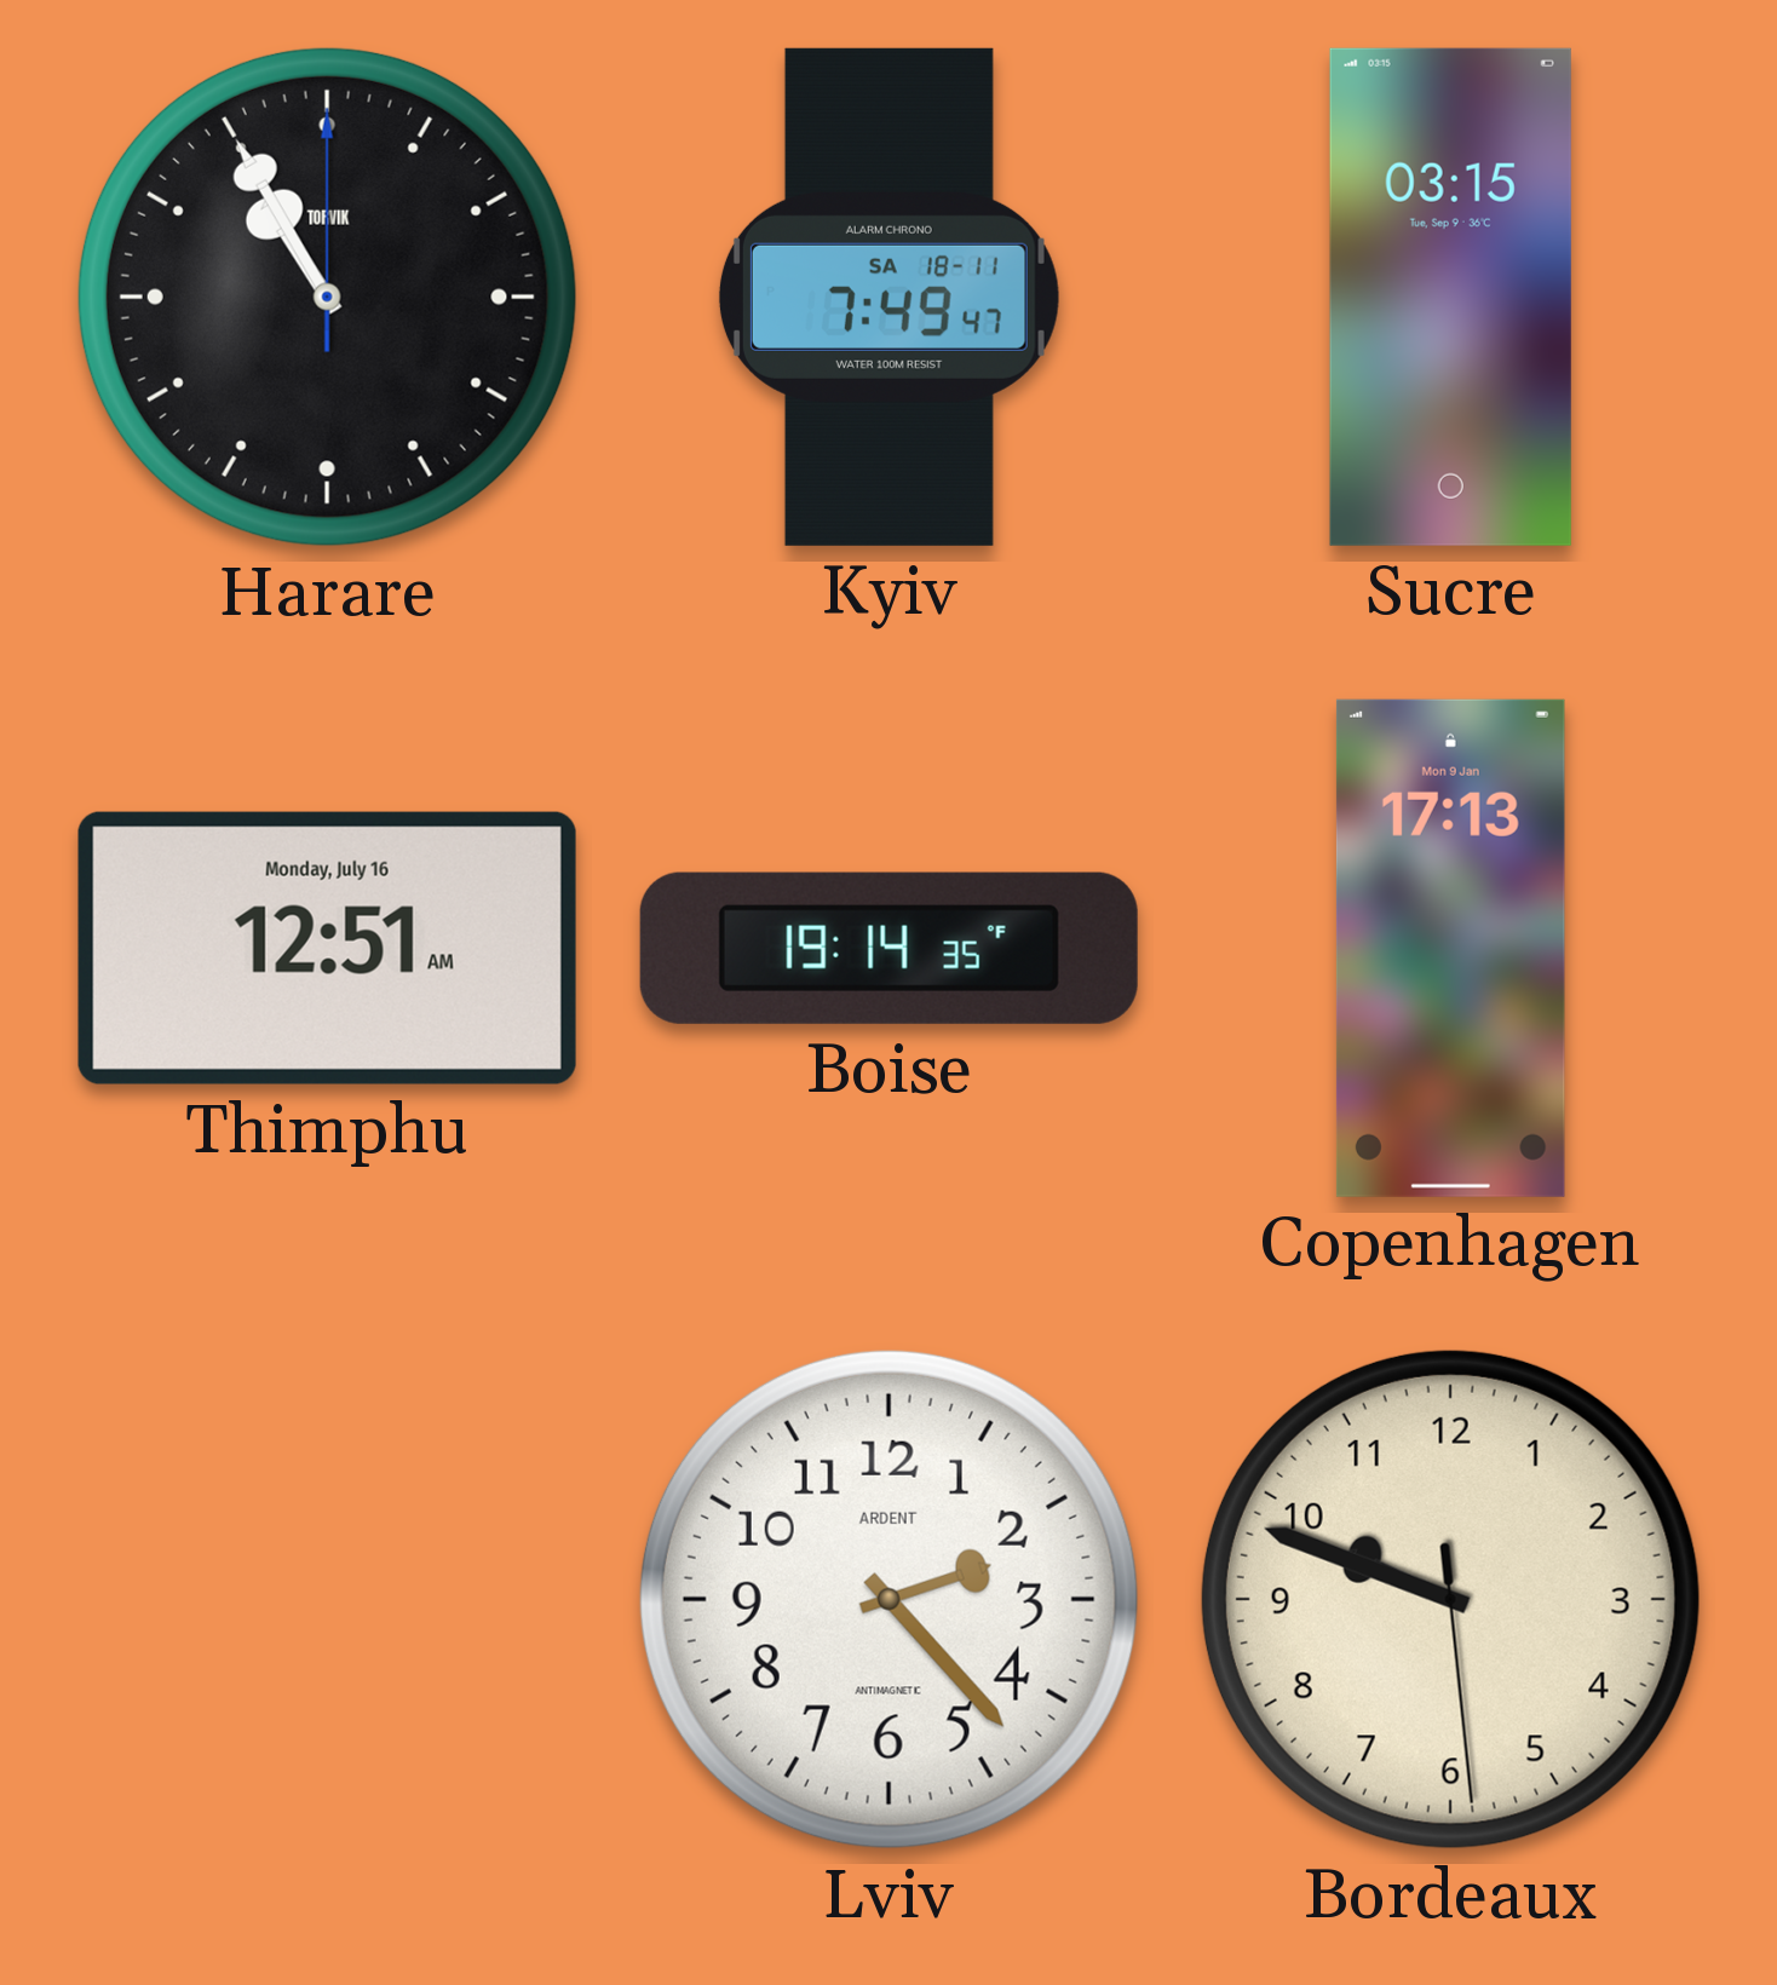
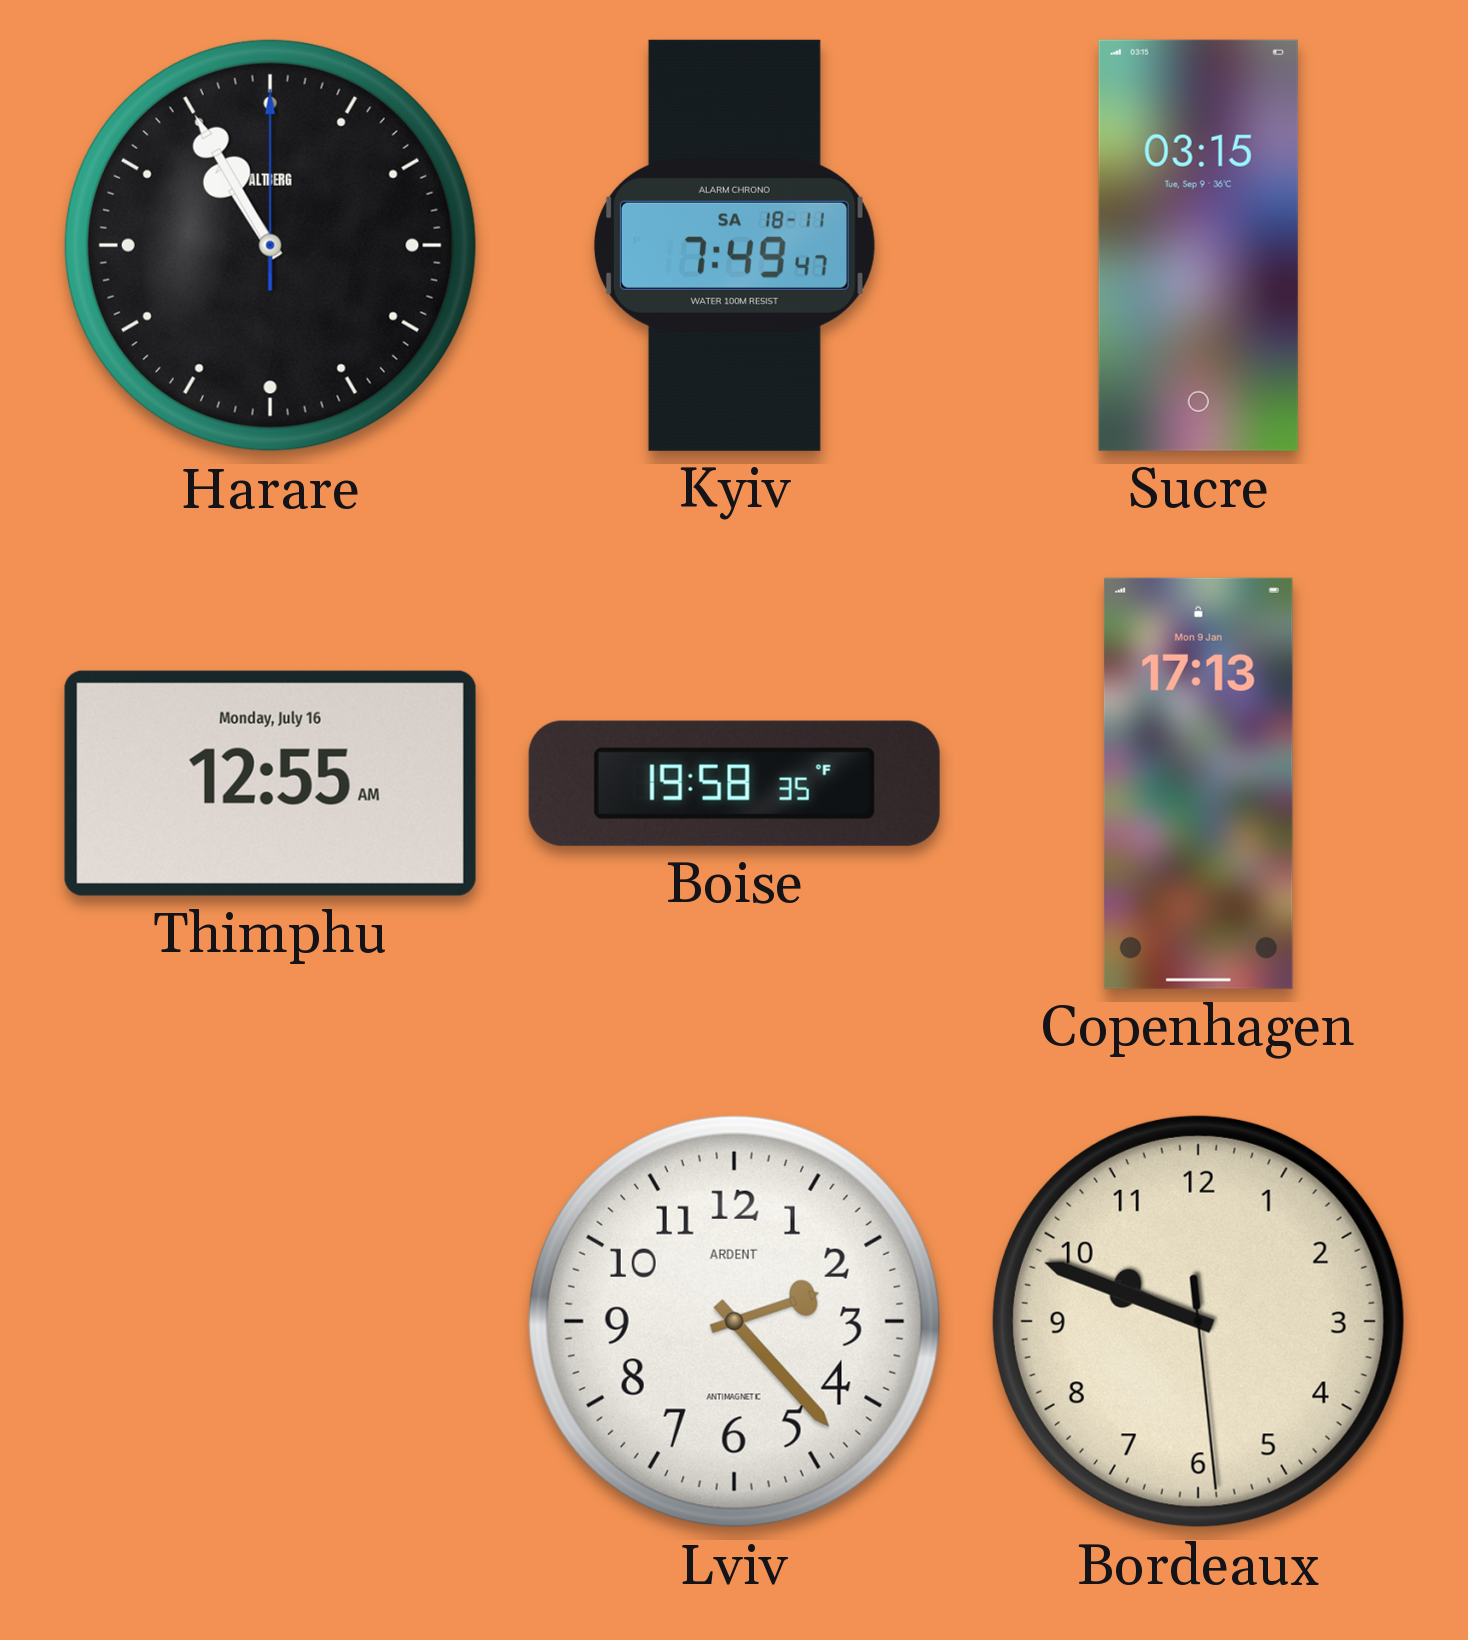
Harare brand: TORVIK -> ALTBERG
Thimphu: 12:51 -> 12:55
Boise: 19:14 -> 19:58
